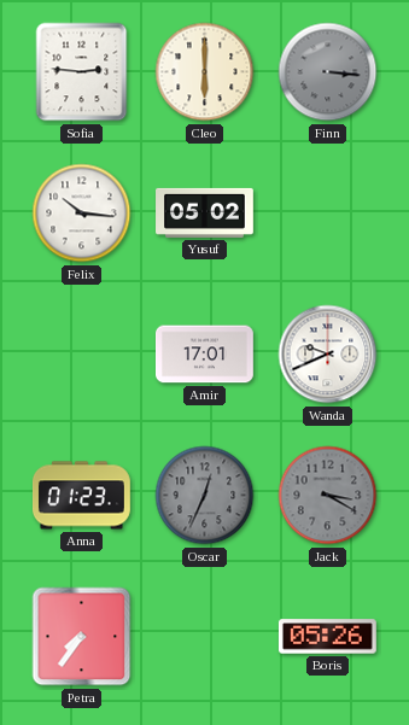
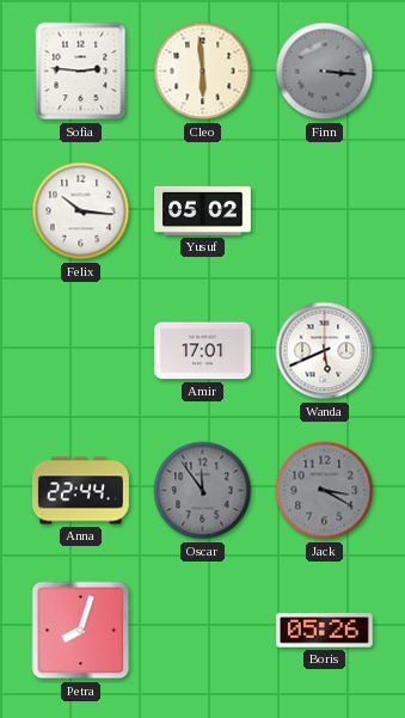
Cleo: 6:00 -> 5:59
Wanda: 9:41 -> 5:41
Anna: 01:23 -> 22:44
Oscar: 12:34 -> 11:54
Petra: 7:36 -> 8:03
